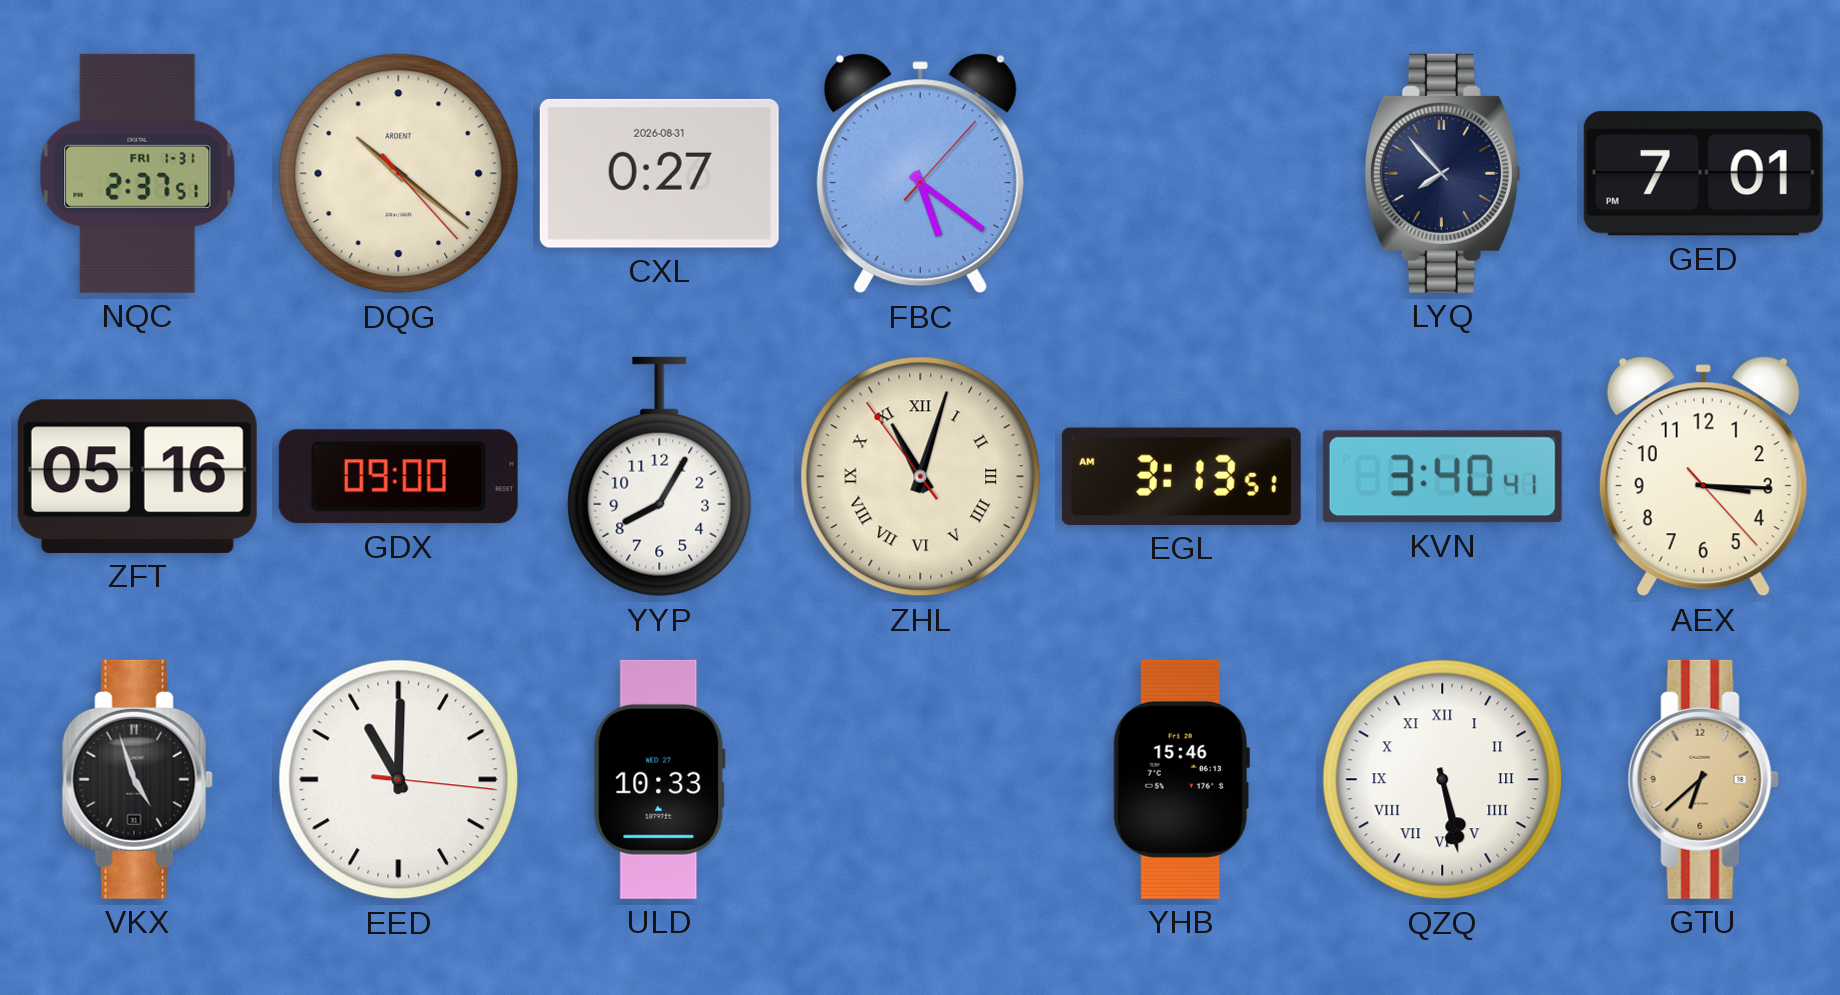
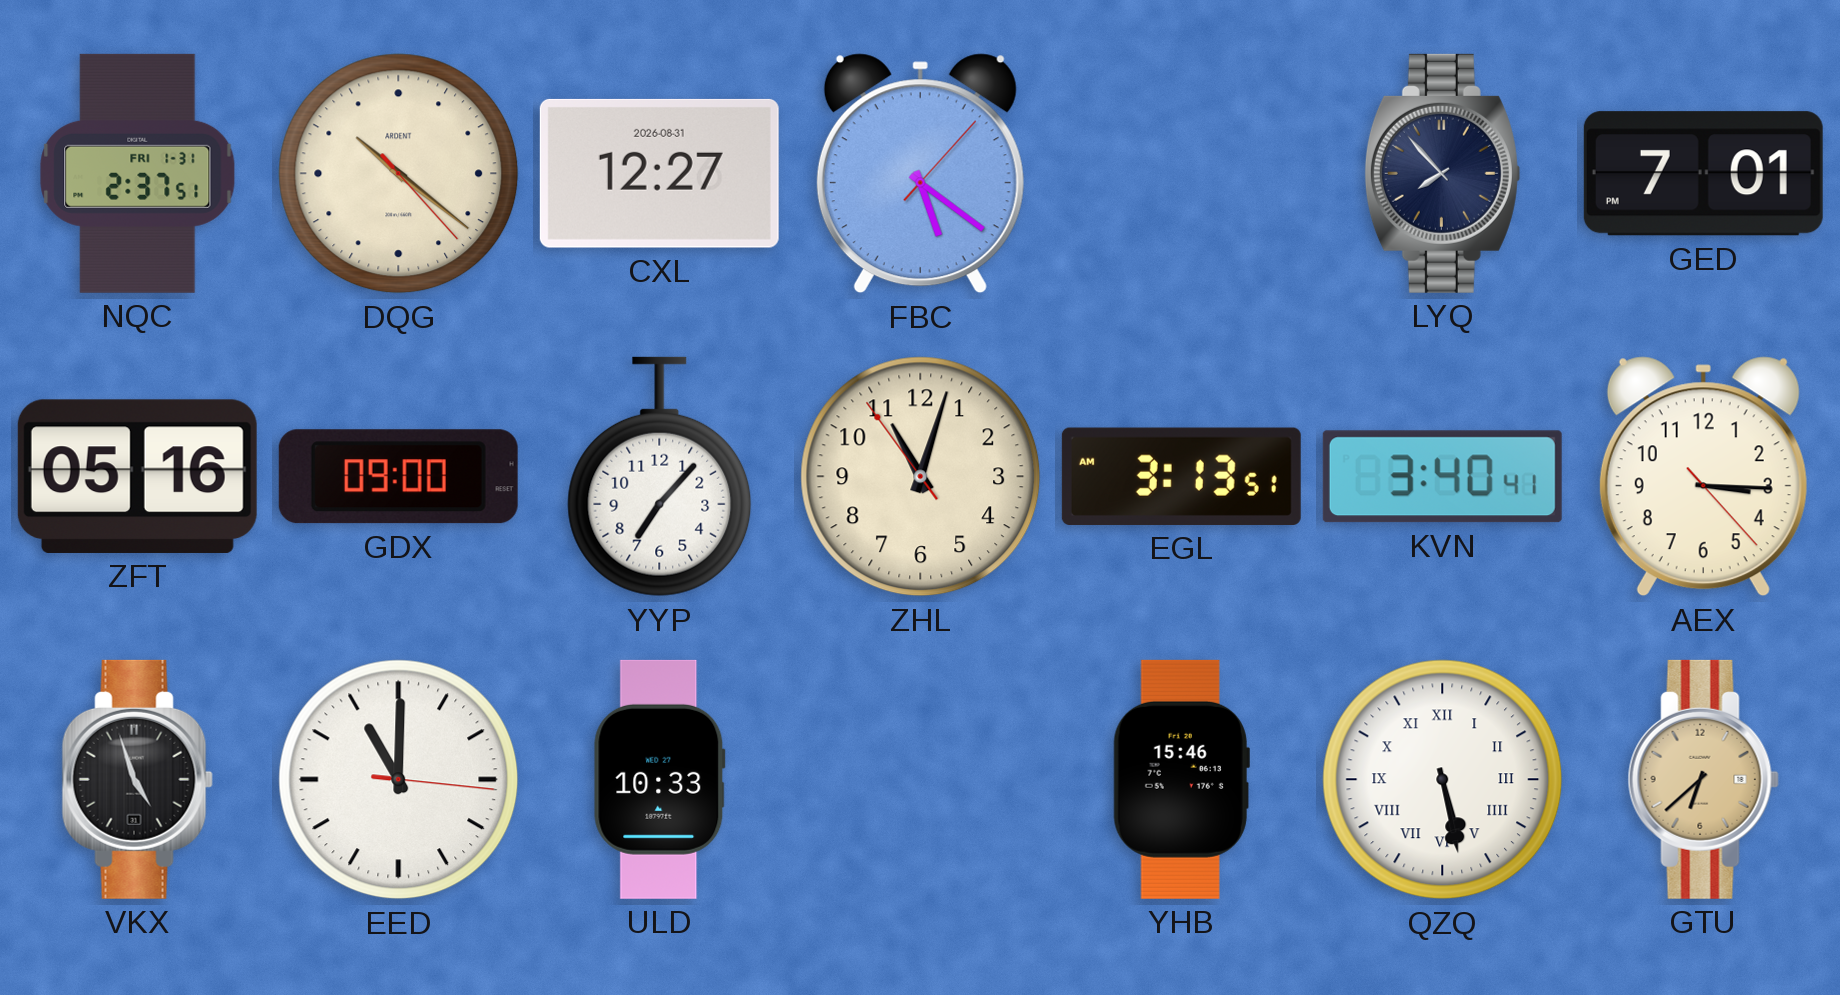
CXL: 0:27 -> 12:27
YYP: 8:05 -> 7:07
ZHL numerals: Roman -> Arabic
